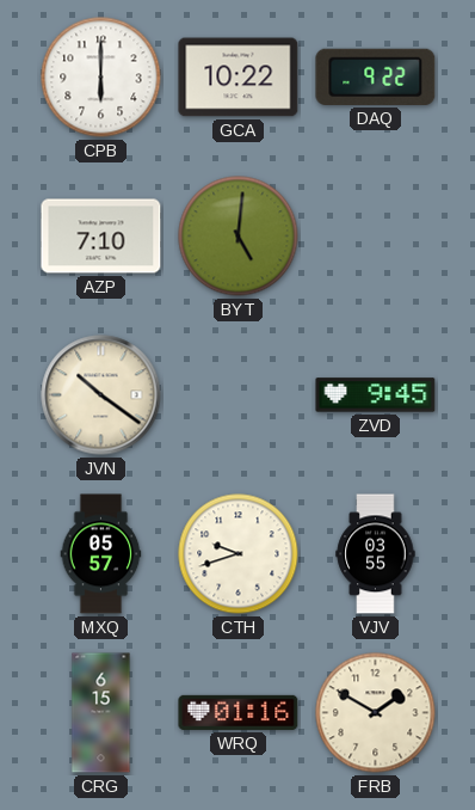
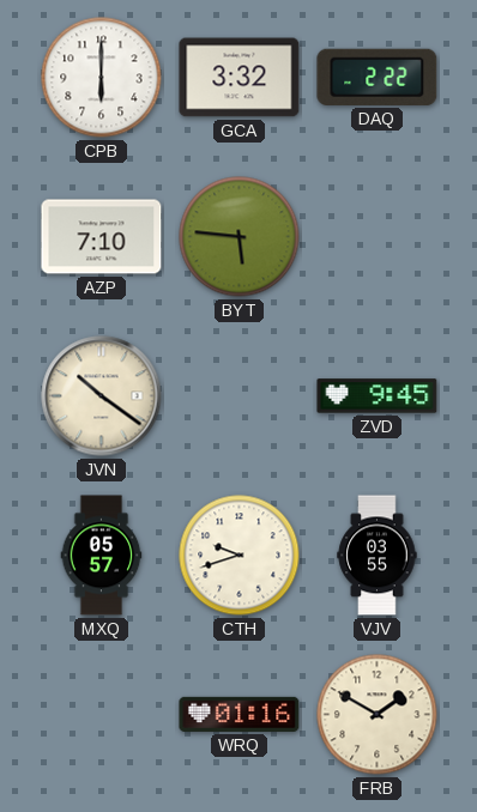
GCA: 10:22 -> 3:32
DAQ: 9:22 -> 2:22
BYT: 5:01 -> 5:46
CRG: 6:15 -> none
